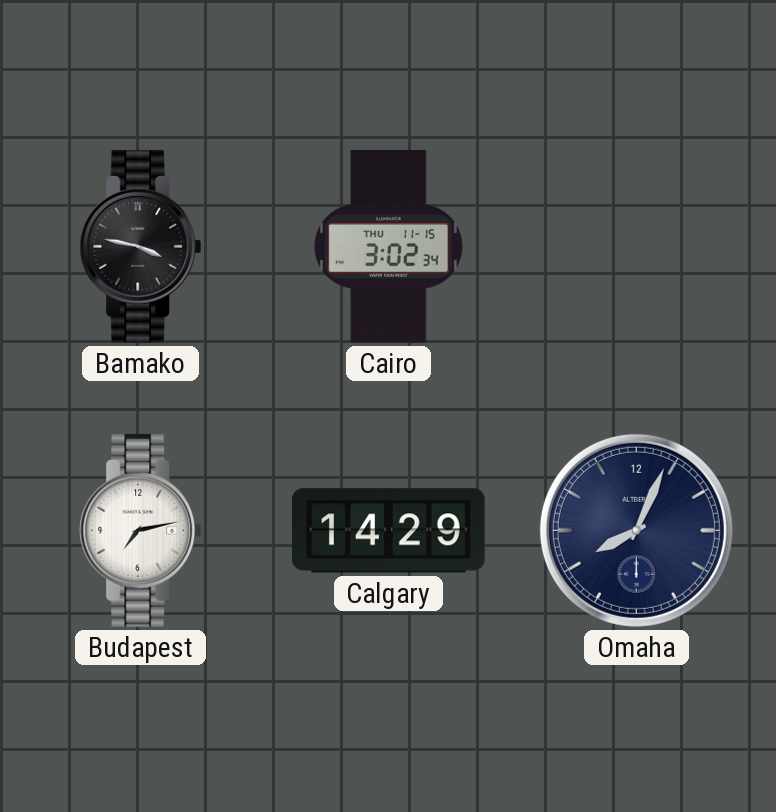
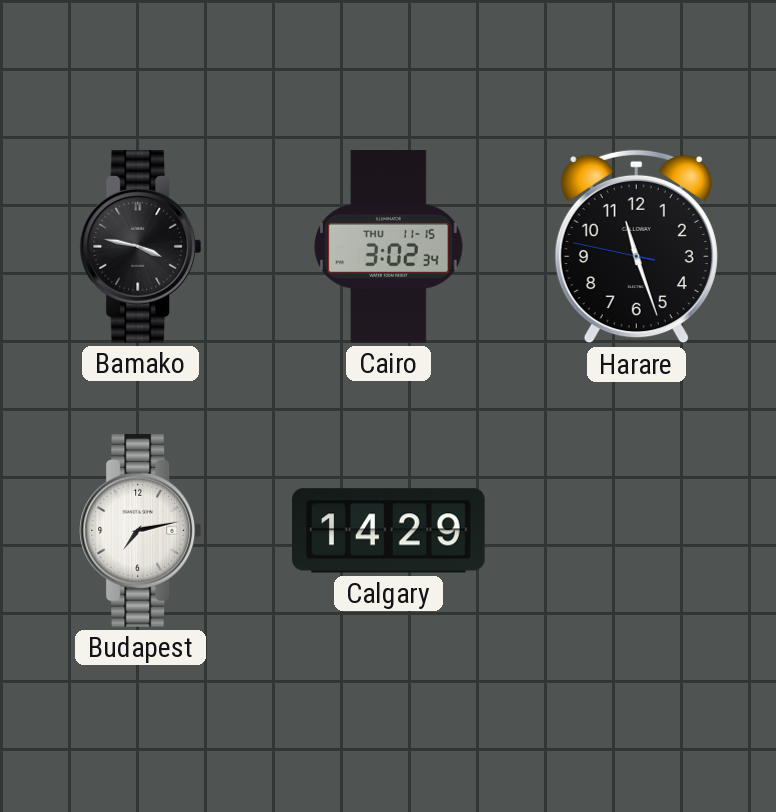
Harare: none -> 11:26
Omaha: 8:04 -> none
